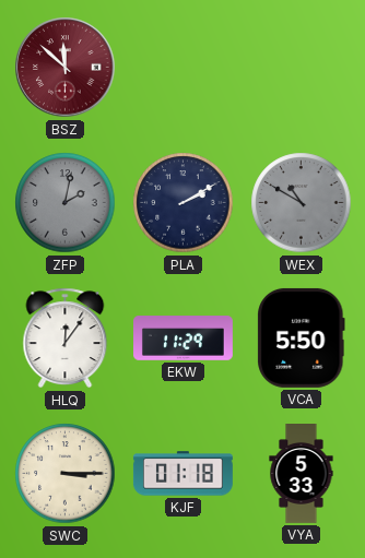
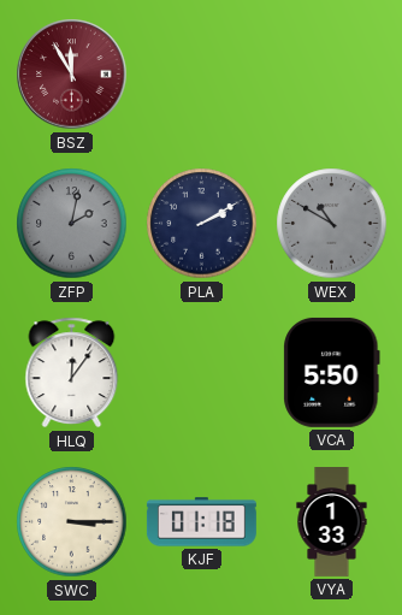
BSZ: 11:52 -> 11:55
EKW: 11:29 -> none
VYA: 5:33 -> 1:33
